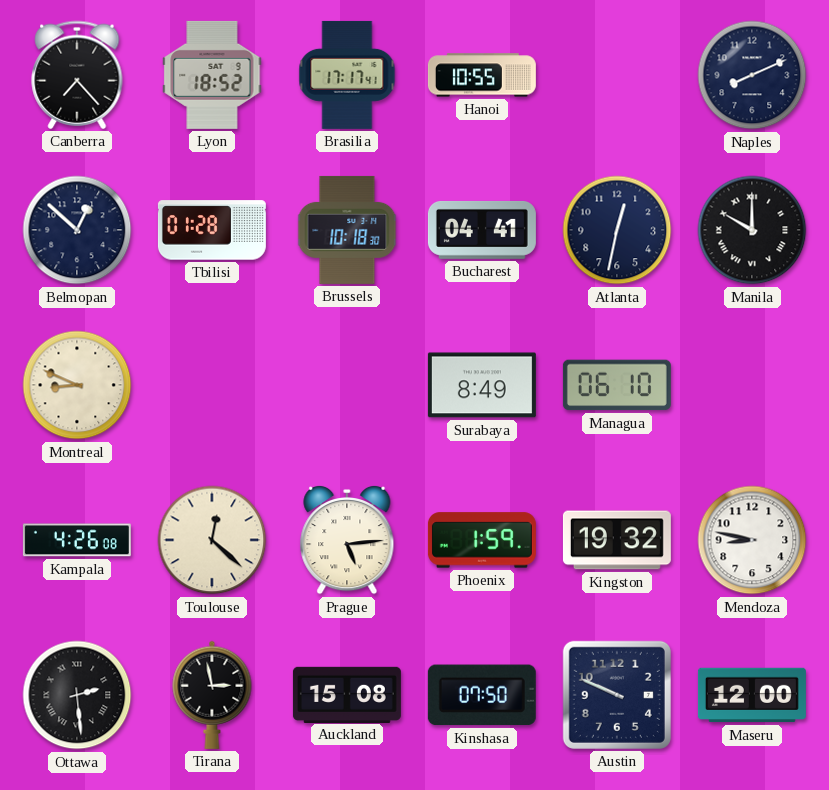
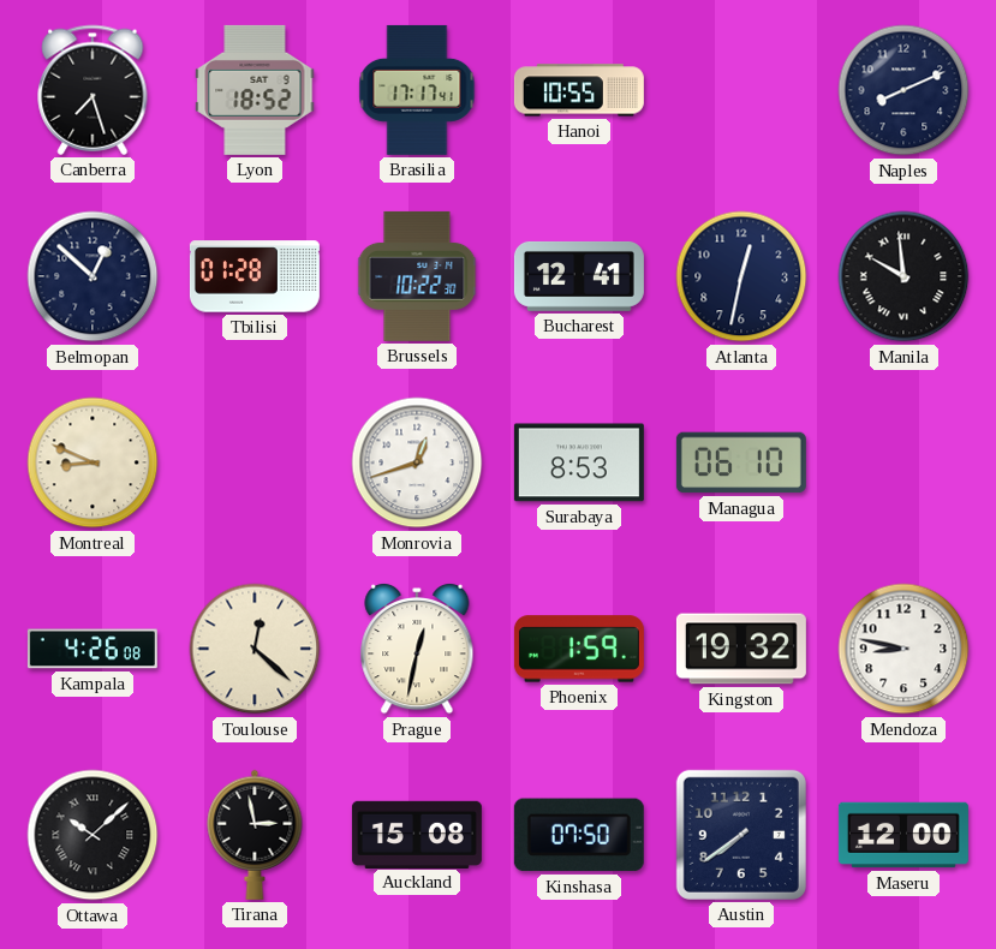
Canberra: 7:23 -> 7:27
Brussels: 10:18 -> 10:22
Bucharest: 04:41 -> 12:41
Manila: 10:00 -> 9:59
Monrovia: none -> 12:42
Surabaya: 8:49 -> 8:53
Prague: 5:14 -> 12:32
Ottawa: 2:29 -> 10:08
Austin: 9:49 -> 7:39
